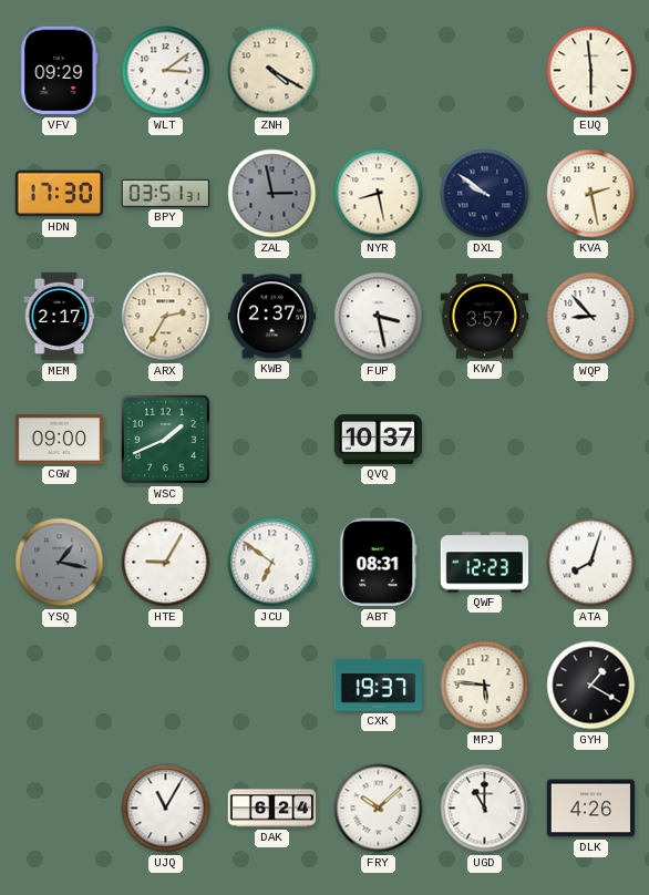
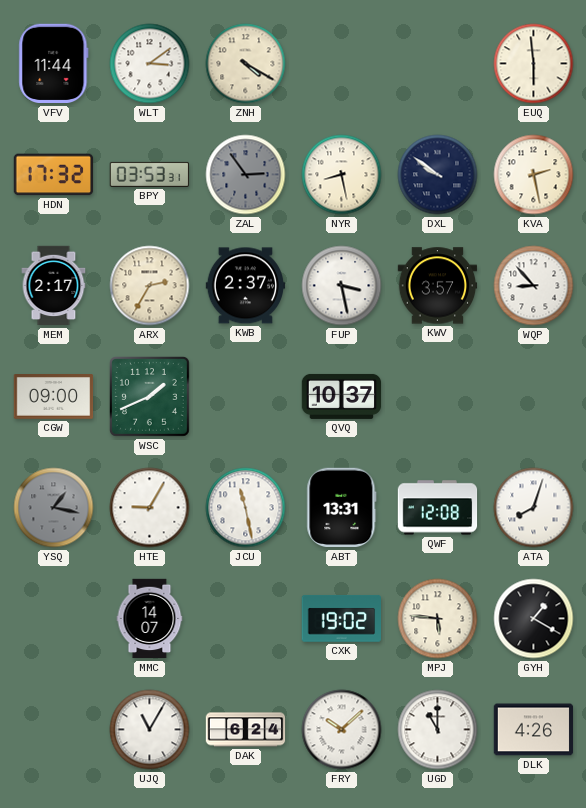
VFV: 09:29 -> 11:44
HDN: 17:30 -> 17:32
BPY: 03:51 -> 03:53
ZAL: 2:58 -> 2:54
JCU: 6:51 -> 11:28
ABT: 08:31 -> 13:31
QWF: 12:23 -> 12:08
MMC: none -> 14:07
CXK: 19:37 -> 19:02
